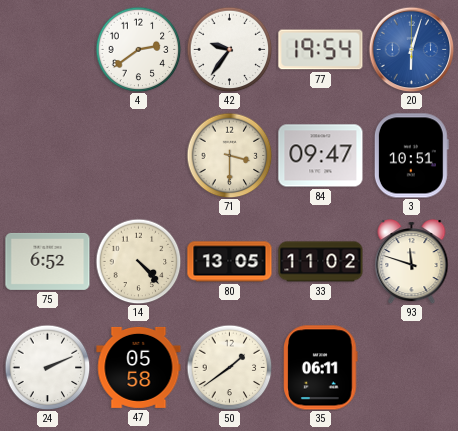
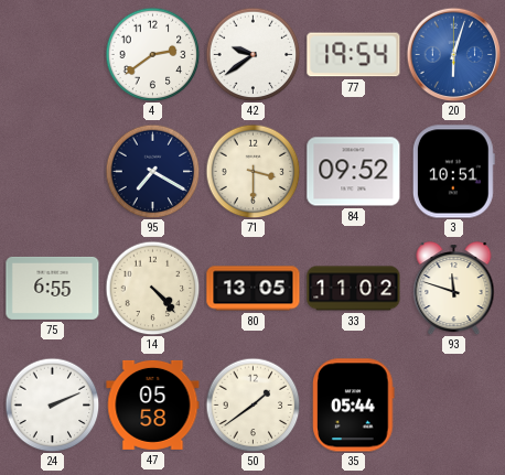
42: 9:36 -> 9:39
95: none -> 7:20
84: 09:47 -> 09:52
75: 6:52 -> 6:55
35: 06:11 -> 05:44
